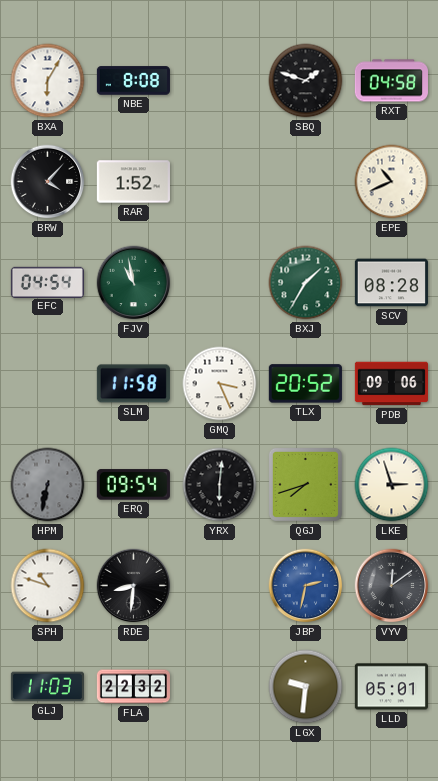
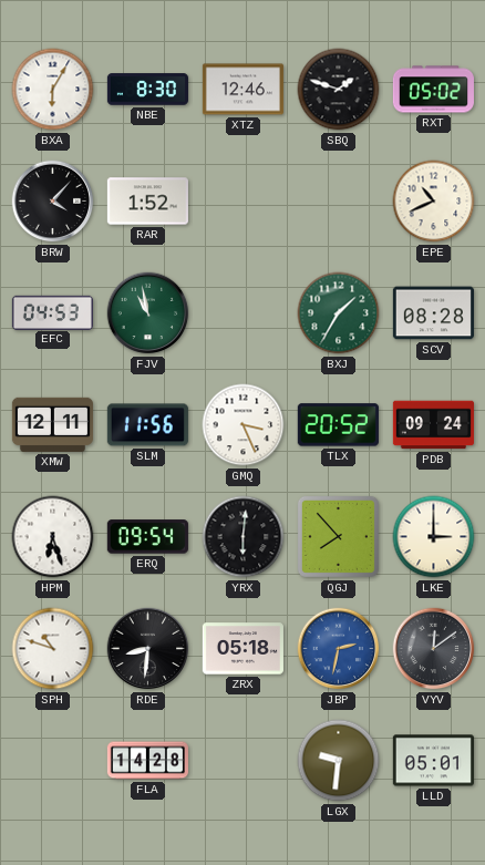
NBE: 8:08 -> 8:30
XTZ: none -> 12:46
RXT: 04:58 -> 05:02
EFC: 04:54 -> 04:53
XMW: none -> 12:11
SLM: 11:58 -> 11:56
PDB: 09:06 -> 09:24
HPM: 6:32 -> 6:27
HPM dial: grey -> white
QGJ: 7:42 -> 7:53
LKE: 2:57 -> 3:00
ZRX: none -> 05:18
GLJ: 11:03 -> none
FLA: 22:32 -> 14:28
